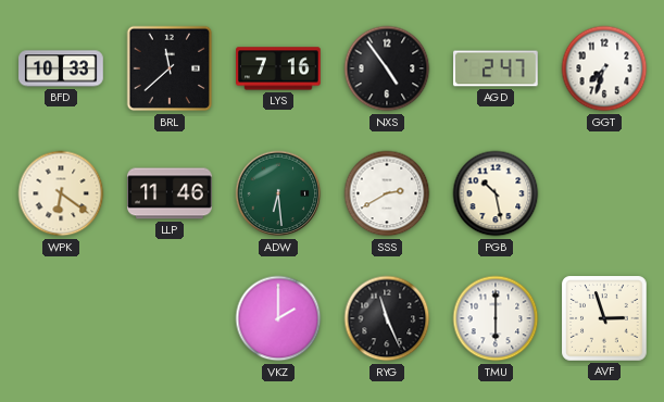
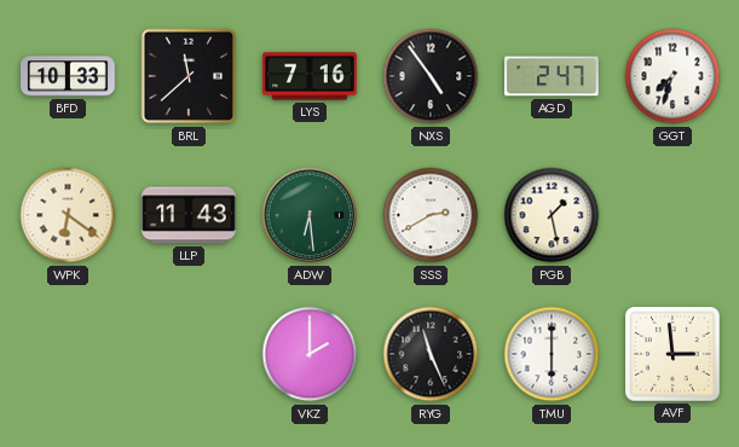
LLP: 11:46 -> 11:43
PGB: 10:28 -> 1:28
AVF: 2:57 -> 2:59
